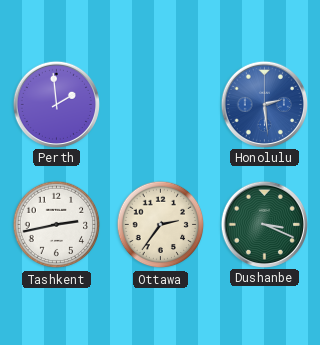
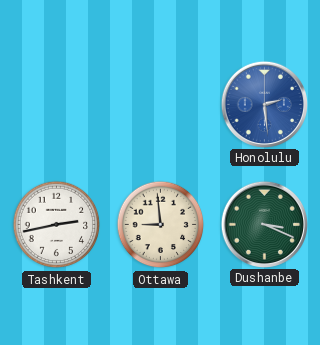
Perth: 1:59 -> none
Ottawa: 2:36 -> 8:59
